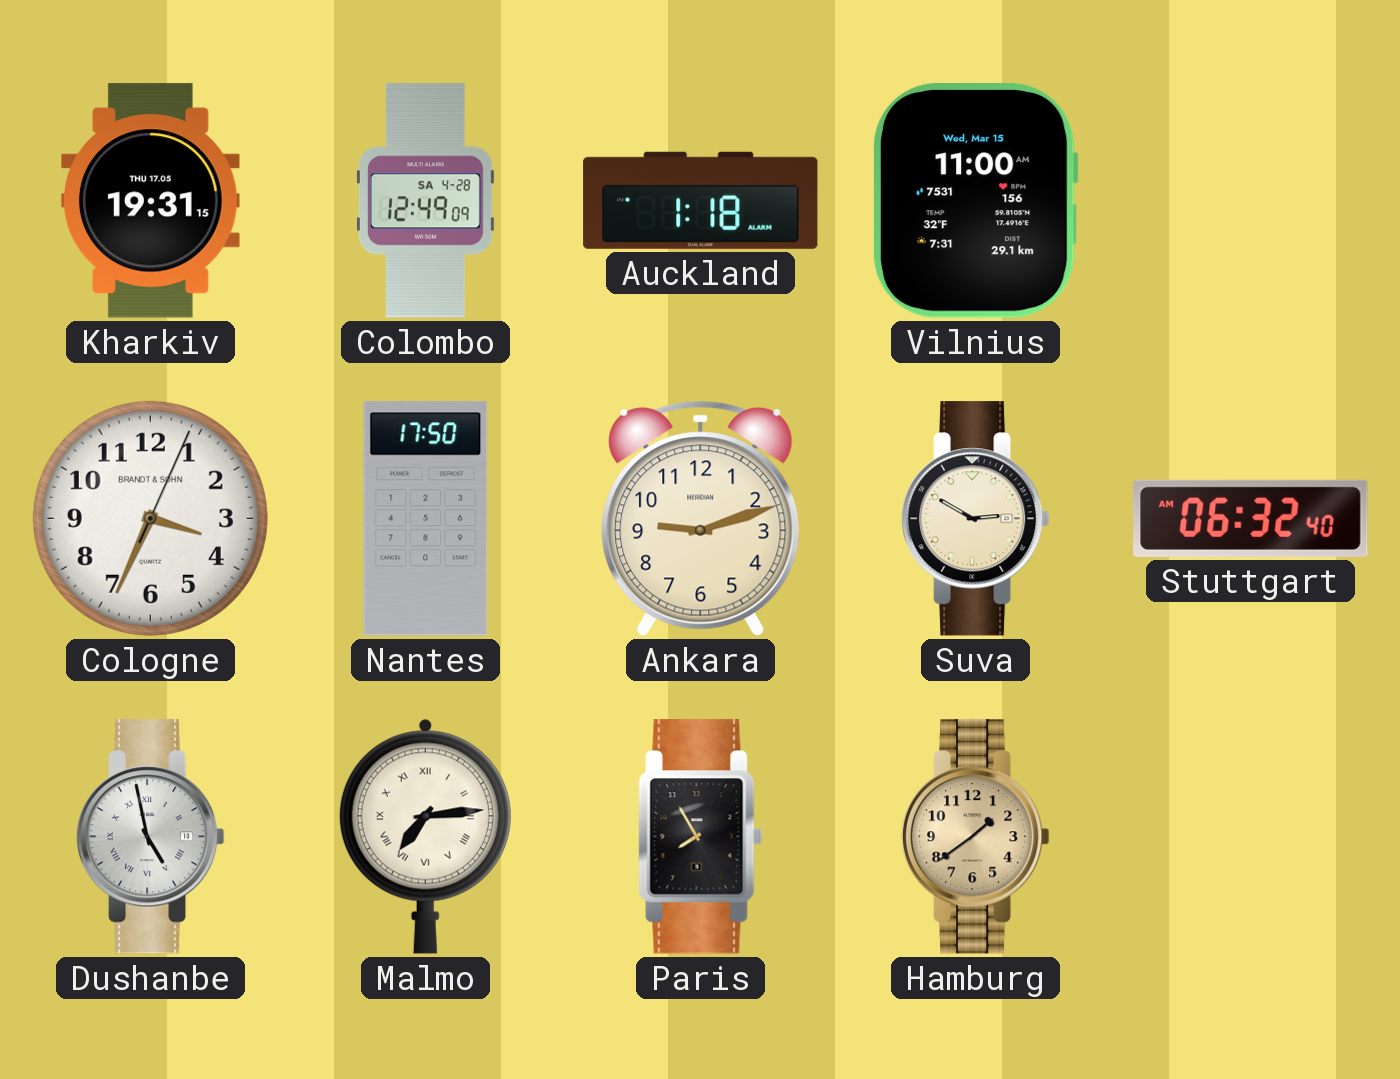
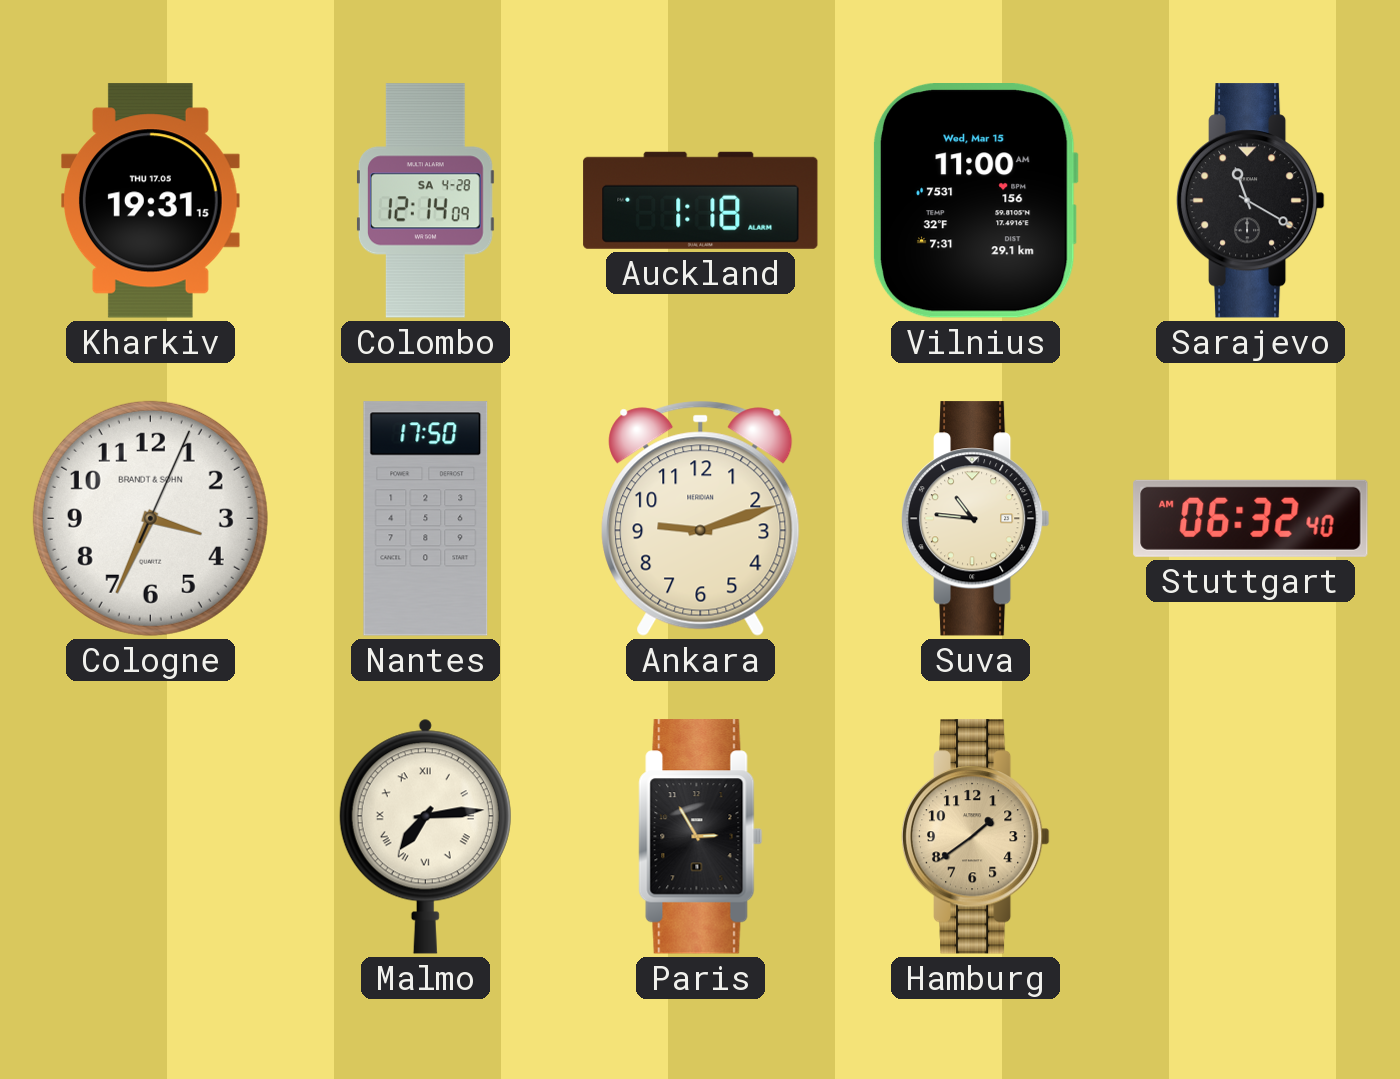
Colombo: 12:49 -> 12:14
Sarajevo: none -> 11:20
Suva: 2:50 -> 10:46
Dushanbe: 4:58 -> none
Paris: 7:55 -> 2:55
